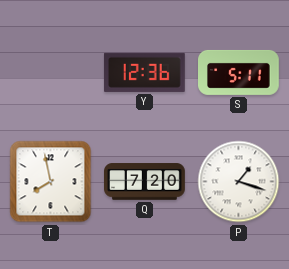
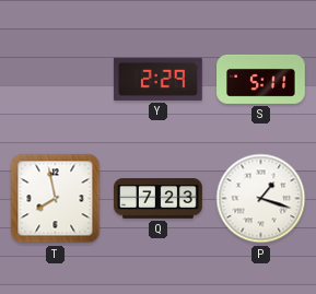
Y: 12:36 -> 2:29
Q: 7:20 -> 7:23
